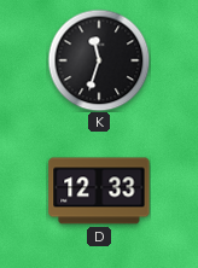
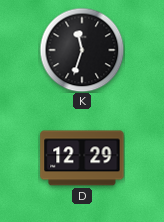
D: 12:33 -> 12:29
